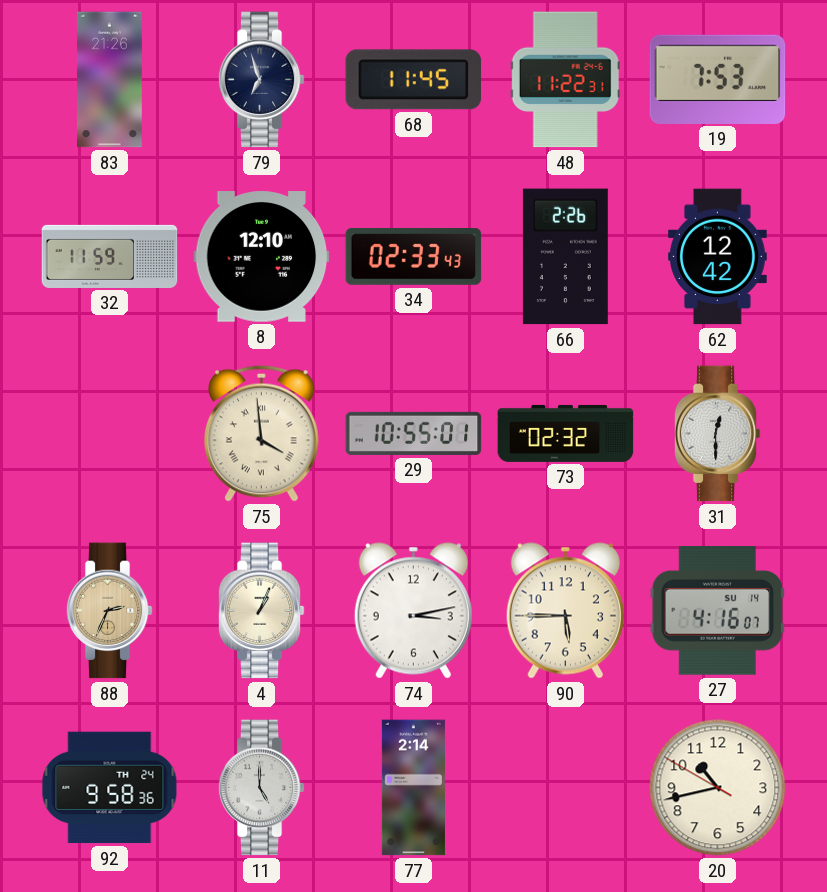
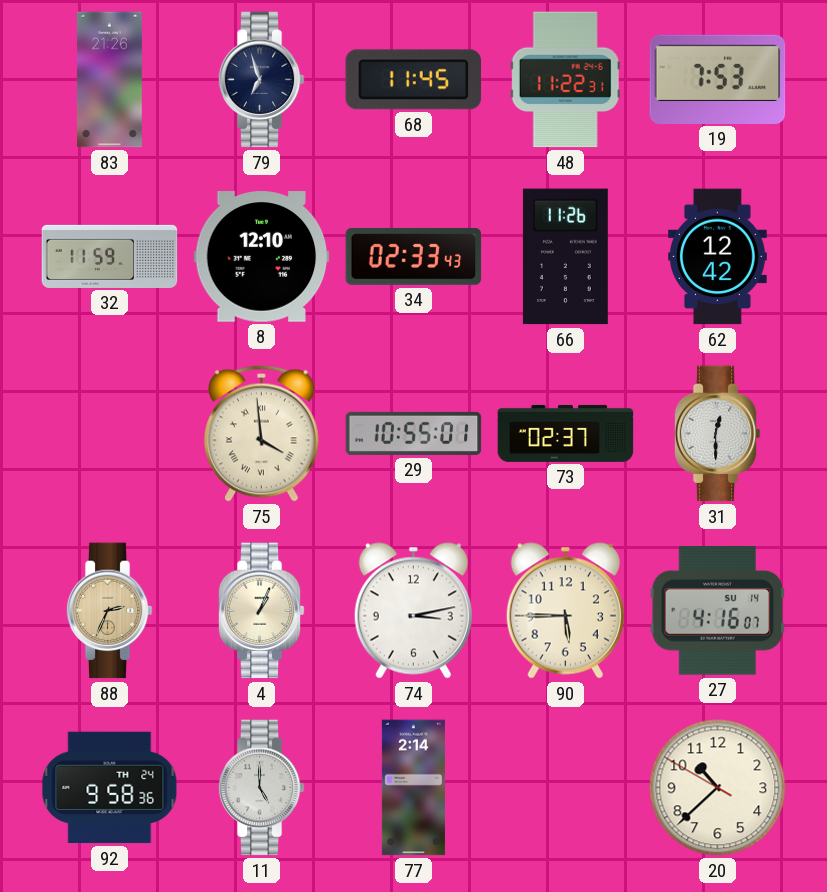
66: 2:26 -> 11:26
73: 02:32 -> 02:37
20: 10:42 -> 10:37
